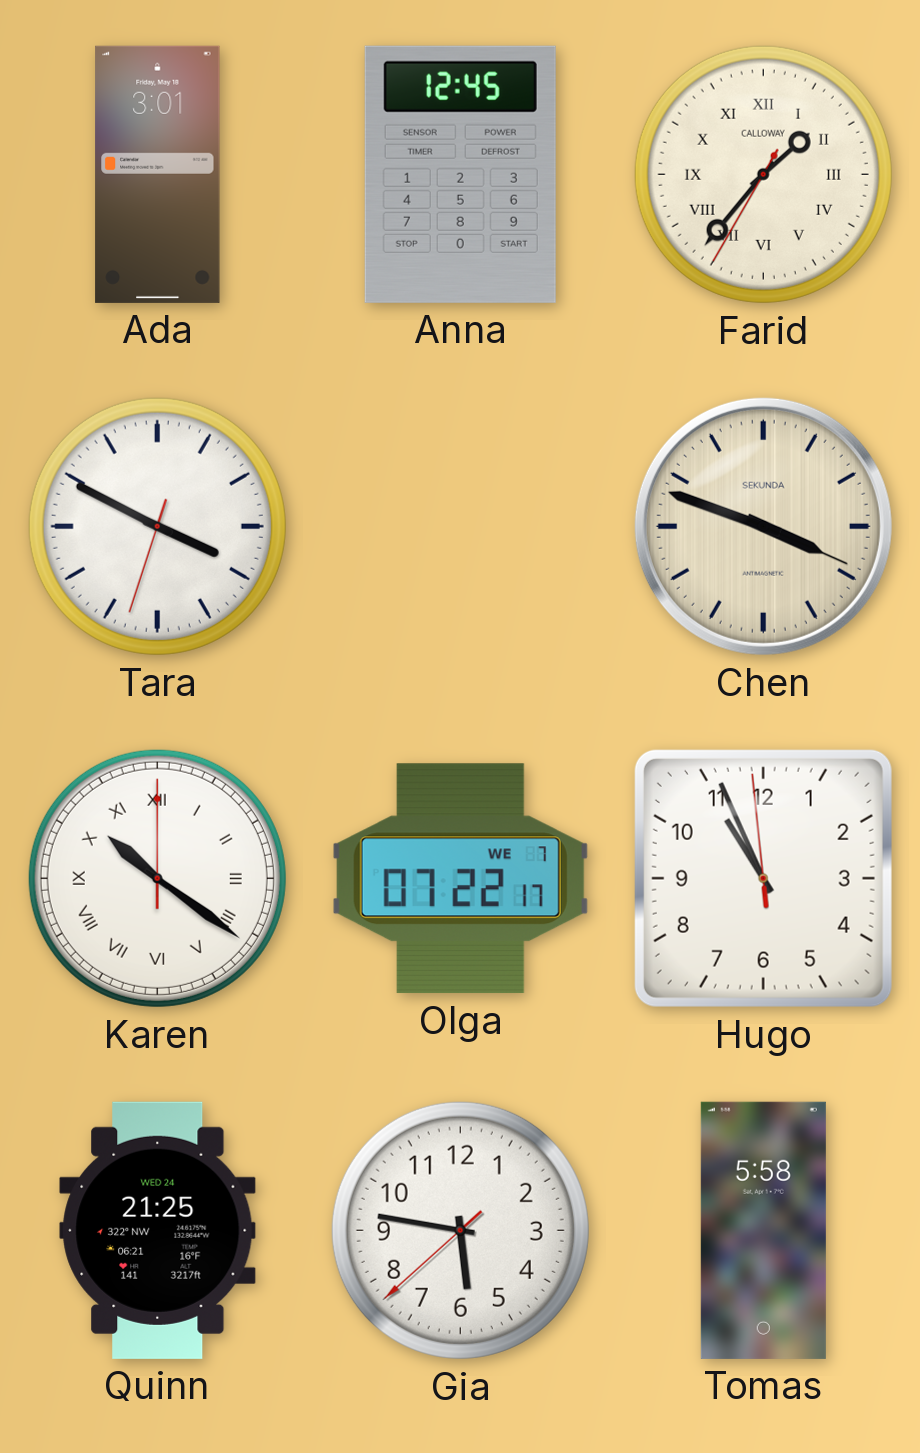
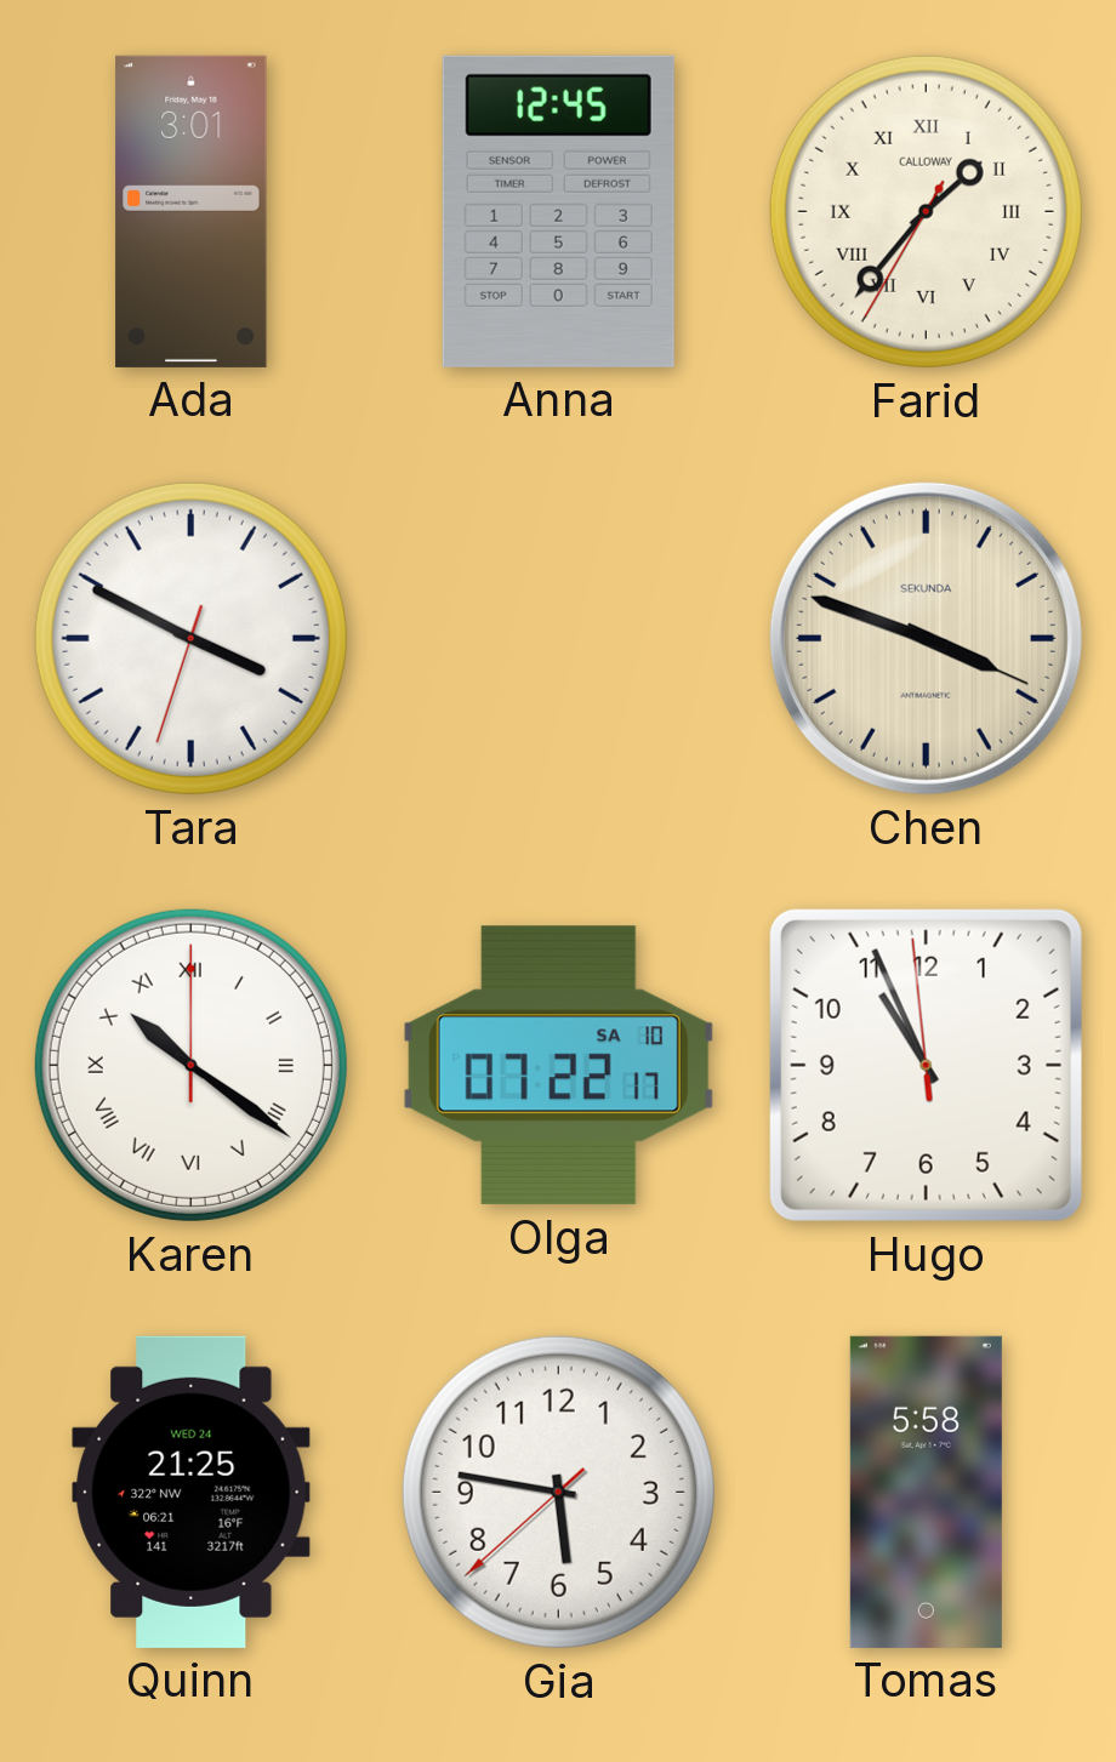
Olga date: WE 7 -> SA 10
